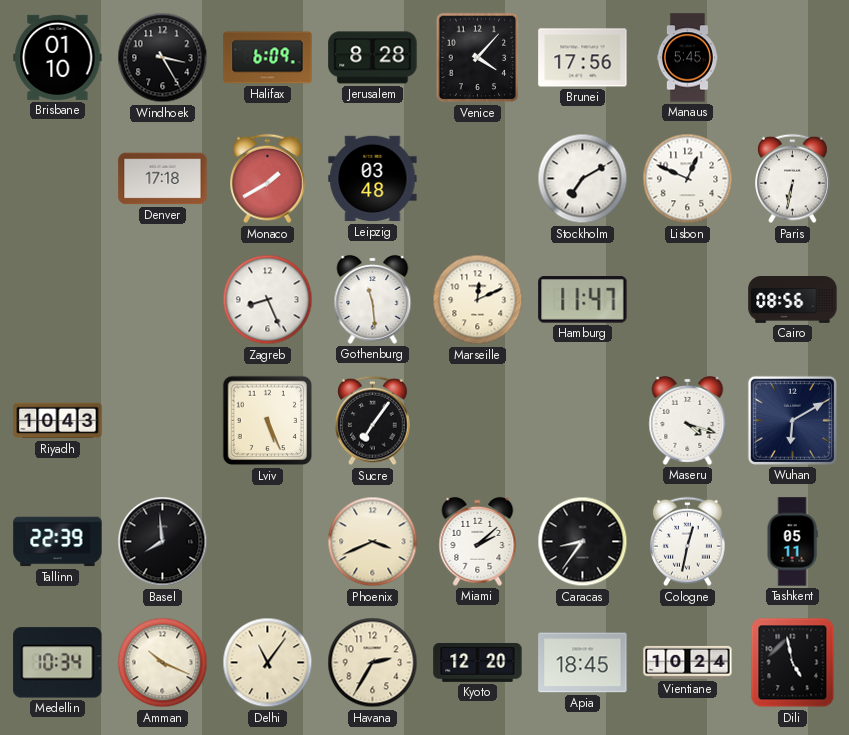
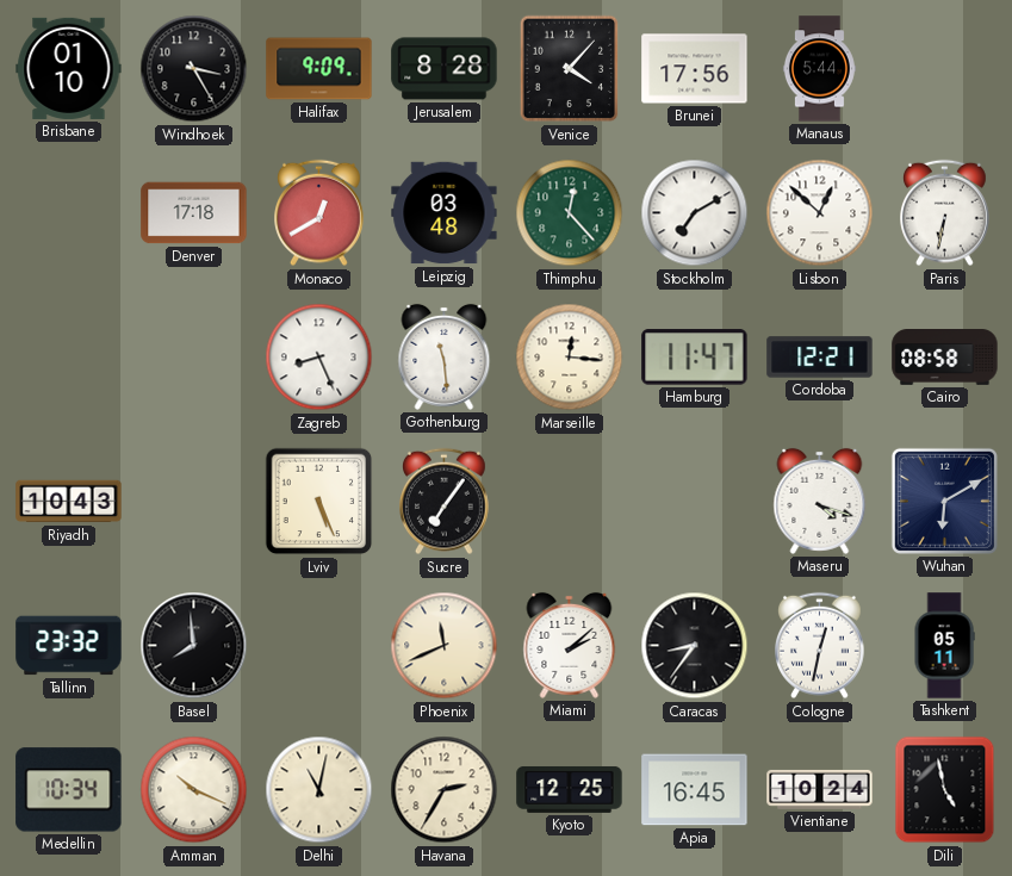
Halifax: 6:09 -> 9:09
Manaus: 5:45 -> 5:44
Monaco: 1:40 -> 12:40
Thimphu: none -> 12:23
Lisbon: 12:49 -> 12:52
Marseille: 12:11 -> 12:16
Cordoba: none -> 12:21
Cairo: 08:56 -> 08:58
Tallinn: 22:39 -> 23:32
Phoenix: 3:41 -> 11:41
Delhi: 11:06 -> 11:02
Kyoto: 12:20 -> 12:25
Apia: 18:45 -> 16:45
